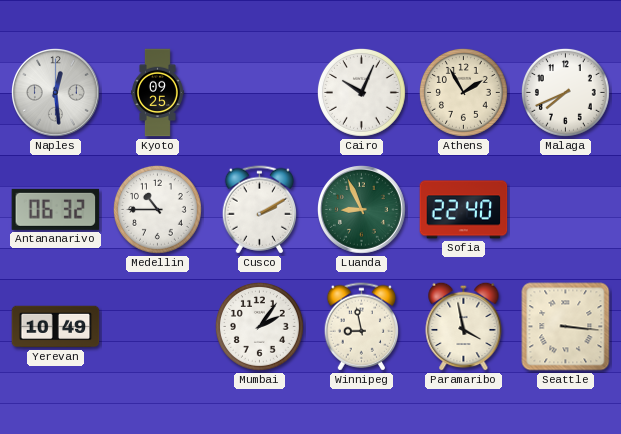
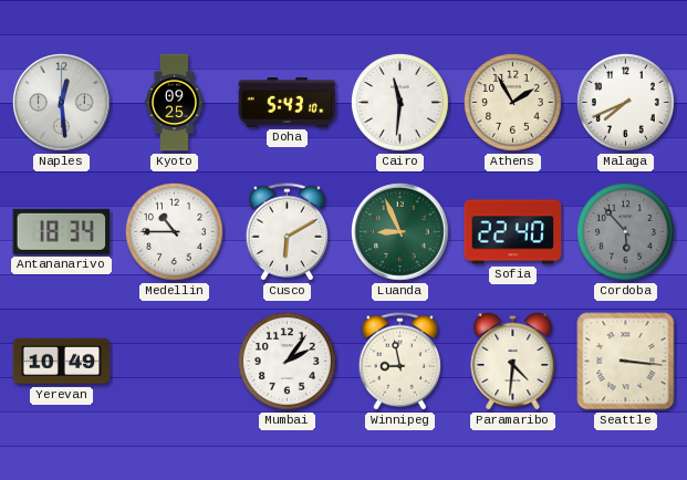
Doha: none -> 5:43
Cairo: 10:04 -> 11:31
Antananarivo: 06:32 -> 18:34
Cusco: 2:10 -> 6:10
Cordoba: none -> 5:53
Paramaribo: 3:58 -> 4:31
